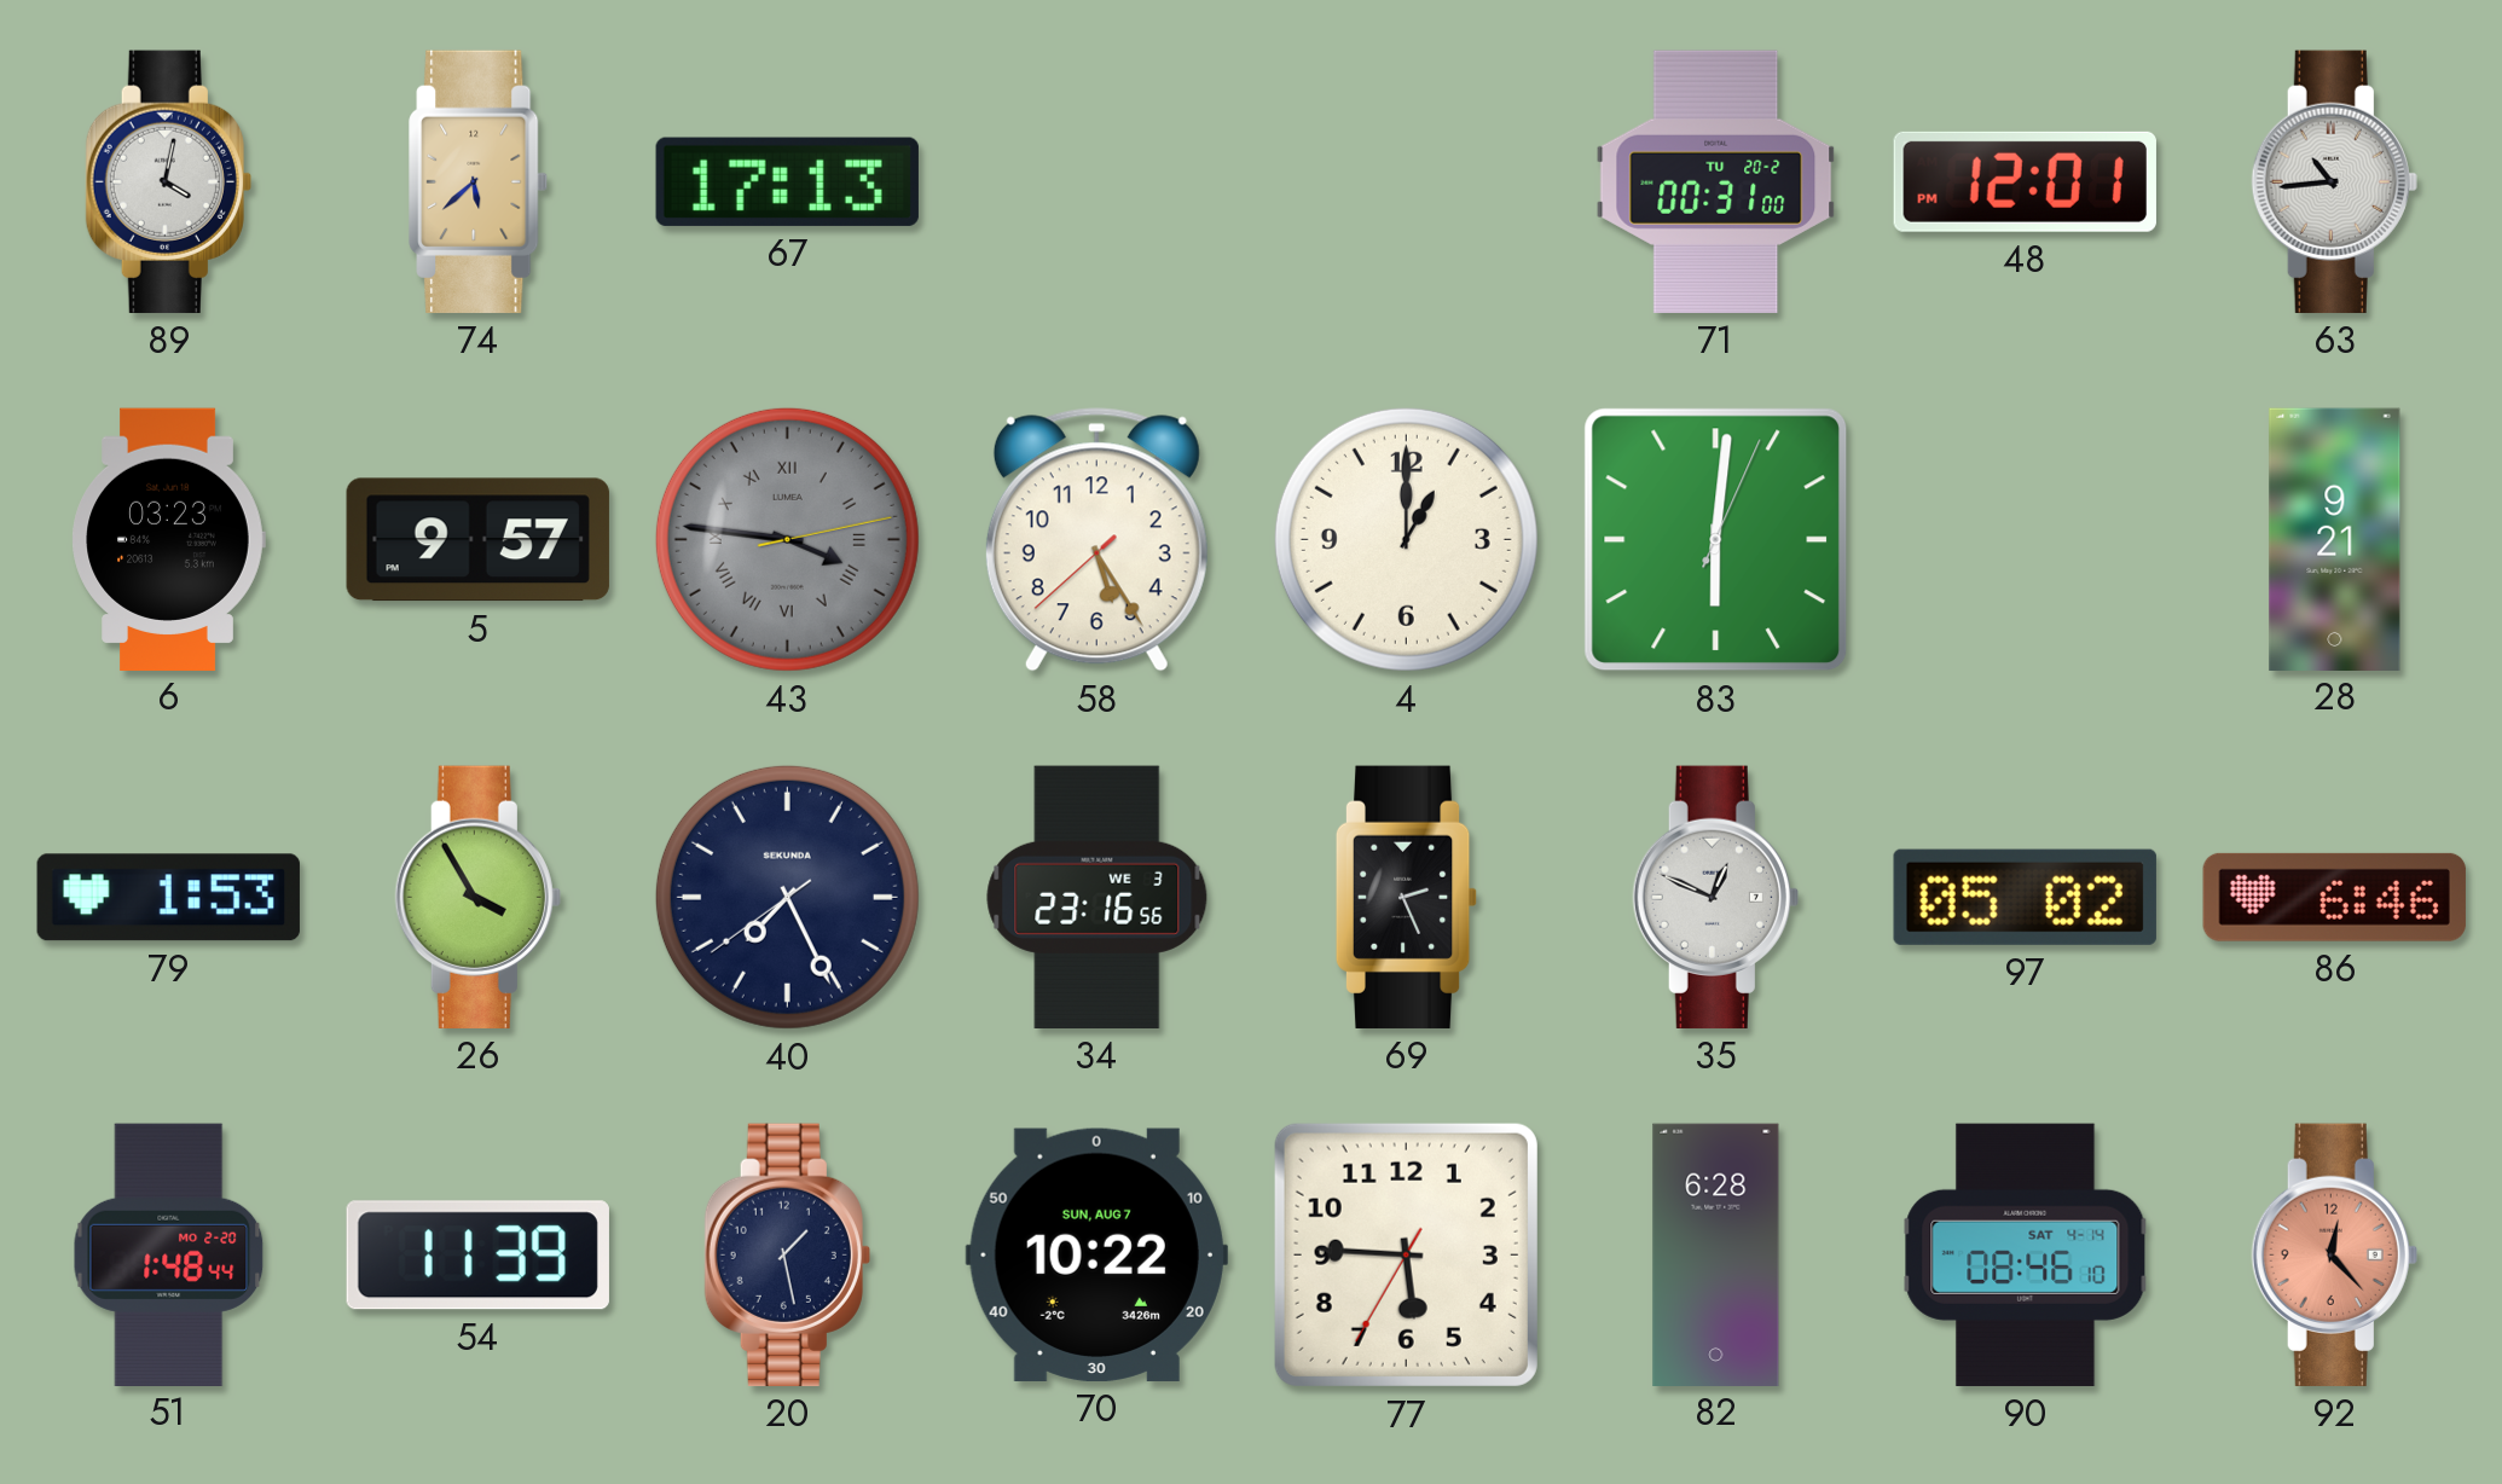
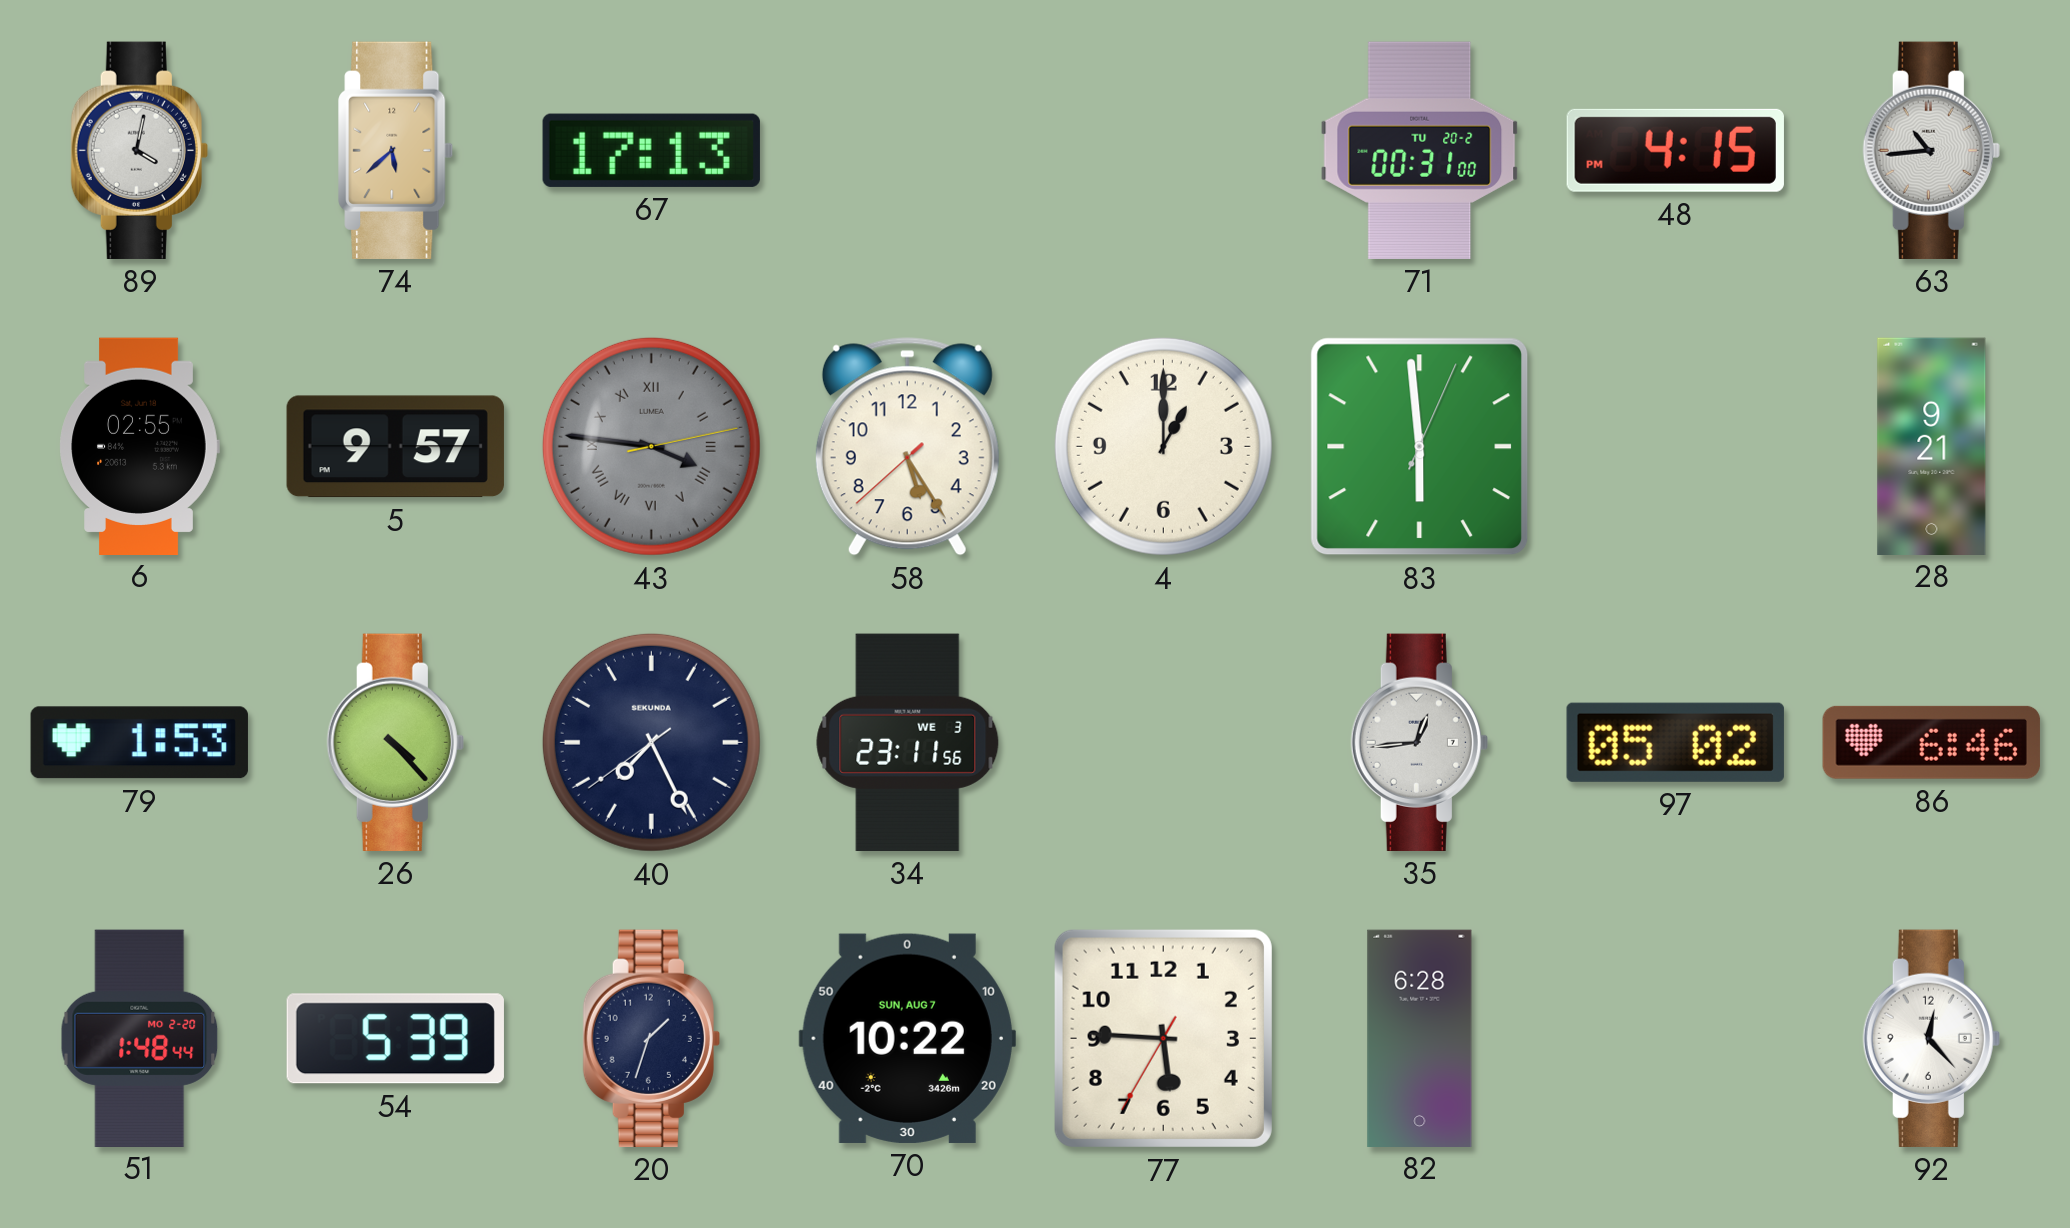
48: 12:01 -> 4:15
6: 03:23 -> 02:55
83: 6:01 -> 5:59
26: 3:55 -> 4:23
34: 23:16 -> 23:11
69: 2:26 -> none
35: 12:49 -> 12:44
54: 11:39 -> 5:39
20: 1:28 -> 1:33
90: 08:46 -> none
92 dial: salmon -> white
